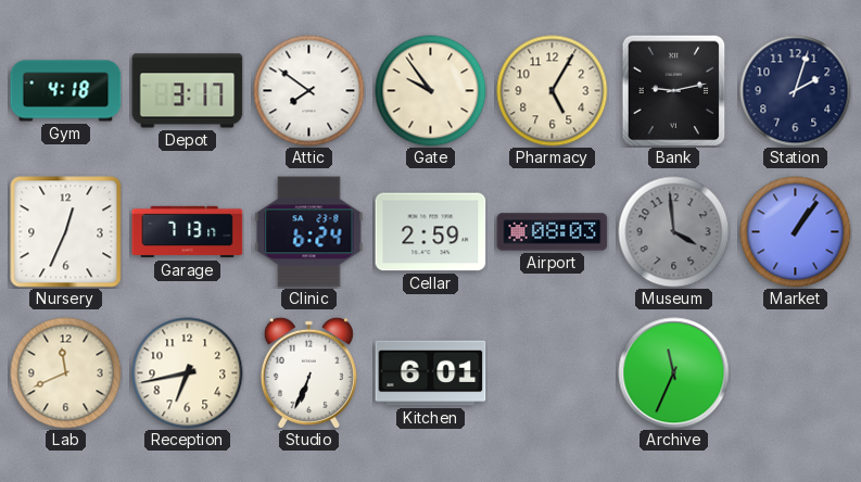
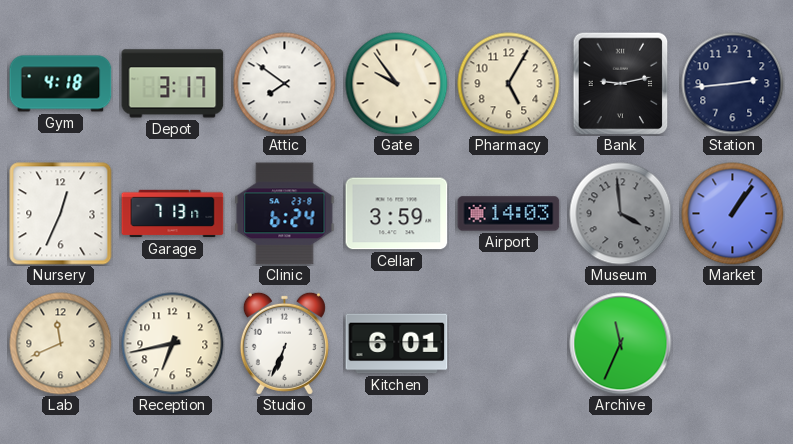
Station: 2:03 -> 2:44
Cellar: 2:59 -> 3:59
Airport: 08:03 -> 14:03
